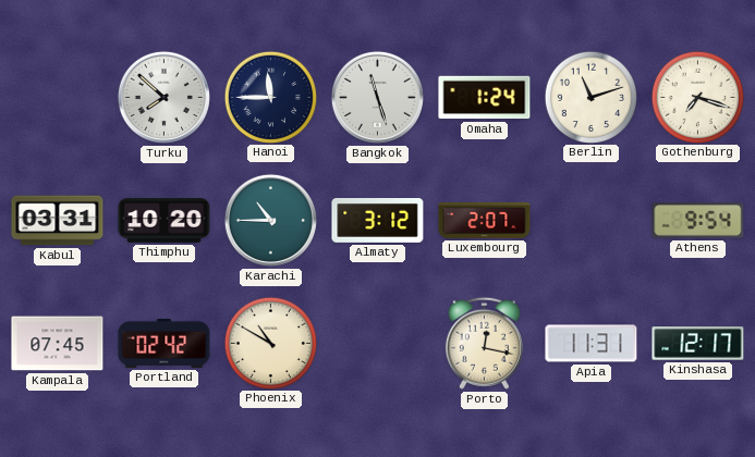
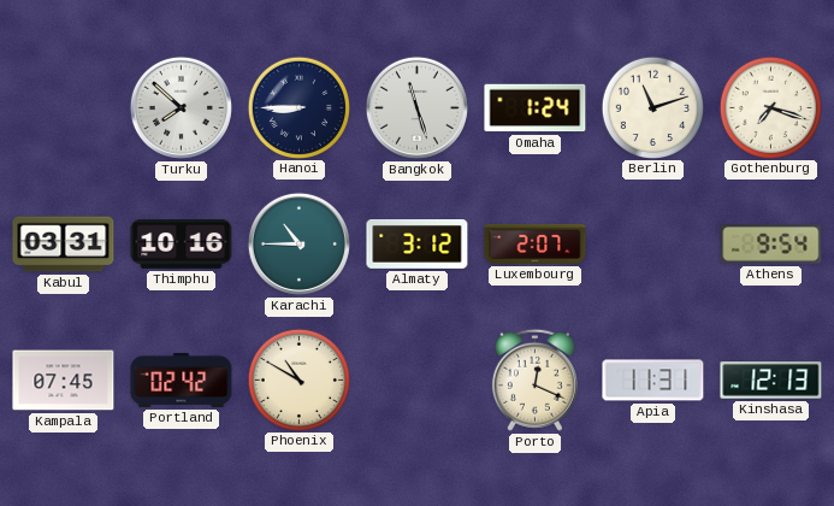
Hanoi: 11:45 -> 8:45
Thimphu: 10:20 -> 10:16
Porto: 12:17 -> 12:19
Kinshasa: 12:17 -> 12:13
